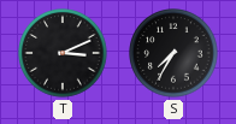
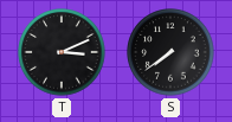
S: 7:35 -> 7:39
